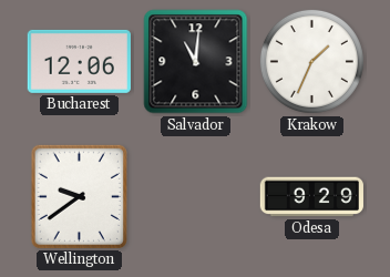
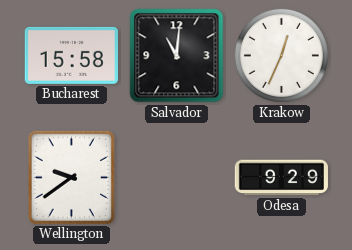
Bucharest: 12:06 -> 15:58
Krakow: 1:34 -> 12:34
